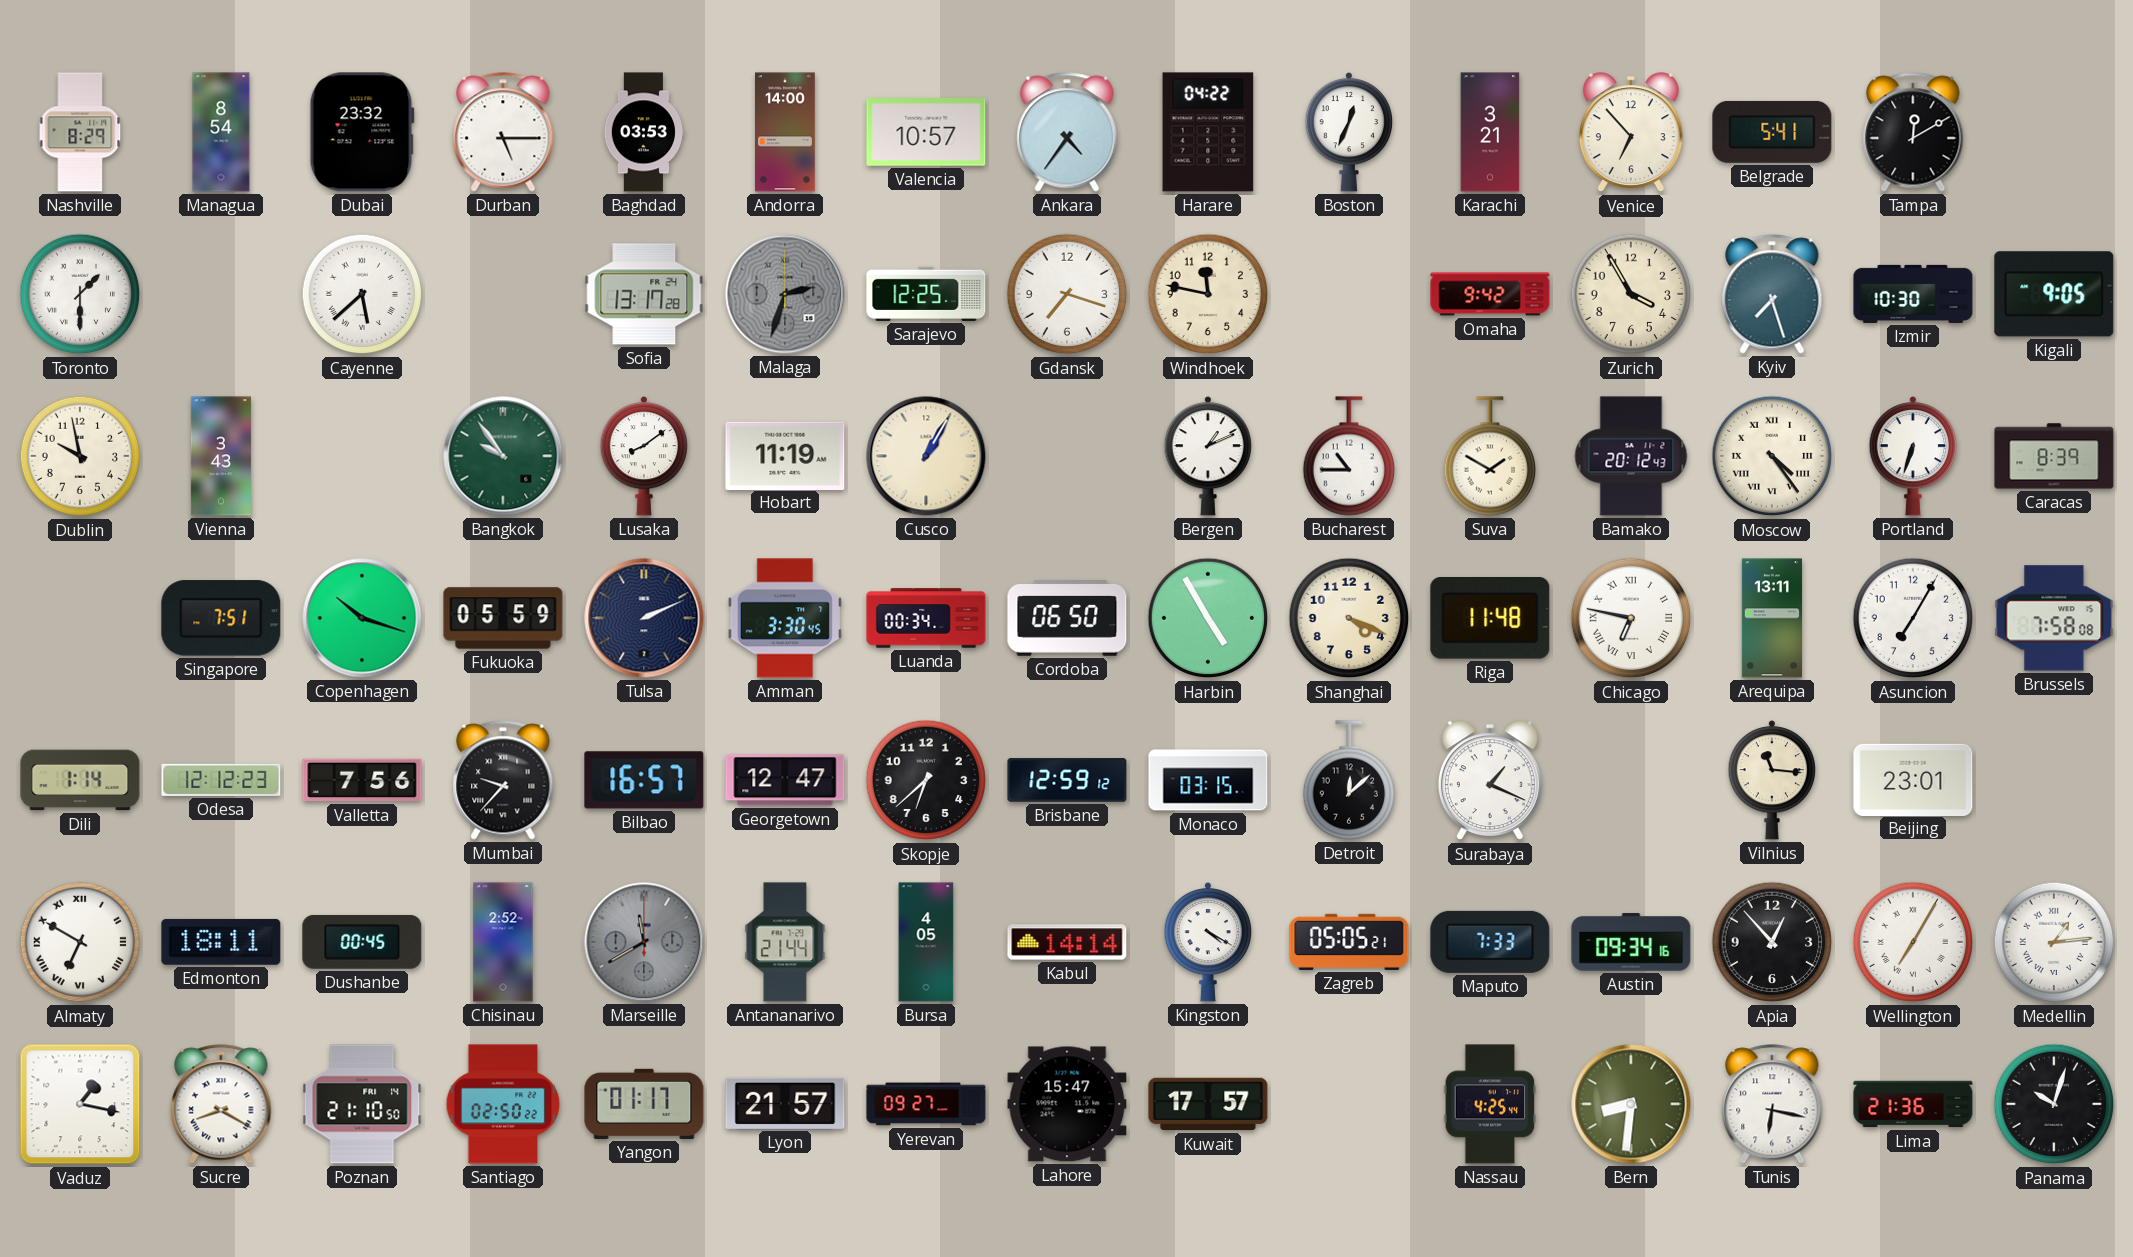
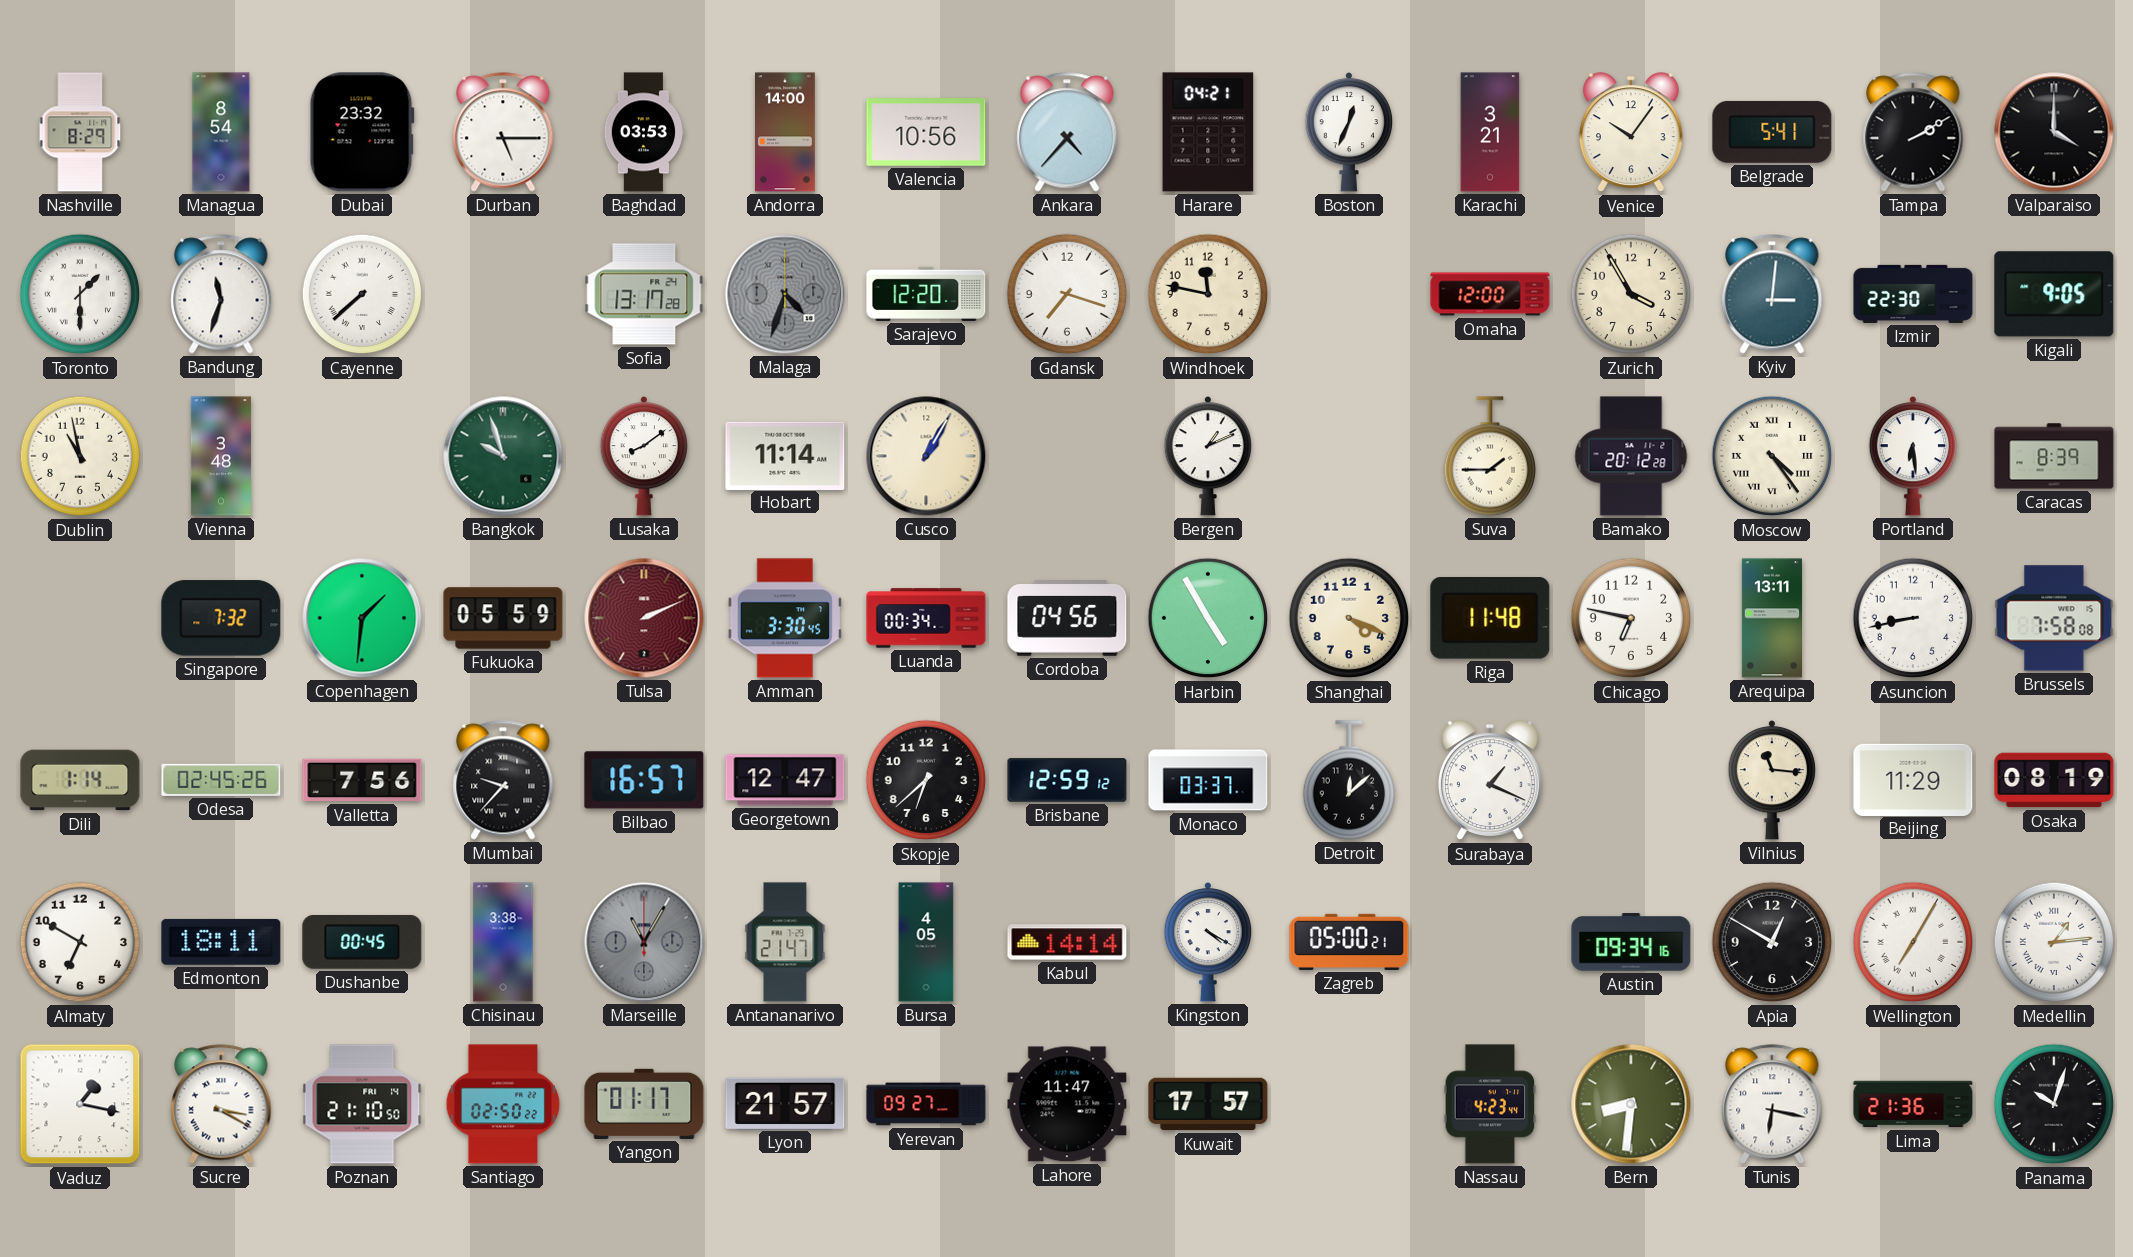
Valencia: 10:57 -> 10:56
Ankara: 4:36 -> 4:37
Harare: 04:22 -> 04:21
Venice: 6:53 -> 10:06
Tampa: 12:10 -> 2:10
Valparaiso: none -> 4:00
Bandung: none -> 11:33
Cayenne: 5:38 -> 7:38
Malaga: 2:33 -> 4:33
Sarajevo: 12:25 -> 12:20
Omaha: 9:42 -> 12:00
Kyiv: 7:27 -> 3:01
Izmir: 10:30 -> 22:30
Dublin: 9:58 -> 10:58
Vienna: 3:43 -> 3:48
Bangkok: 9:54 -> 9:57
Hobart: 11:19 -> 11:14
Bucharest: 10:45 -> none
Suva: 1:50 -> 1:45
Bamako: 20:12:43 -> 20:12:28
Portland: 6:33 -> 6:29
Singapore: 7:51 -> 7:32
Copenhagen: 10:18 -> 1:31
Tulsa dial: navy -> burgundy
Cordoba: 06:50 -> 04:56
Chicago numerals: Roman -> Arabic
Asuncion: 7:05 -> 8:43
Odesa: 12:12 -> 02:45
Monaco: 03:15 -> 03:37
Beijing: 23:01 -> 11:29
Osaka: none -> 08:19
Almaty numerals: Roman -> Arabic
Chisinau: 2:52 -> 3:38
Marseille: 11:40 -> 11:05
Antananarivo: 21:44 -> 21:47
Zagreb: 05:05 -> 05:00
Maputo: 7:33 -> none
Apia: 12:53 -> 12:50
Sucre: 8:20 -> 3:20
Lahore: 15:47 -> 11:47
Nassau: 4:25 -> 4:23
